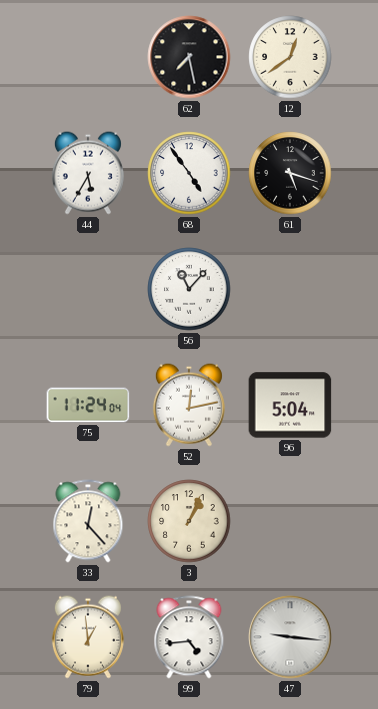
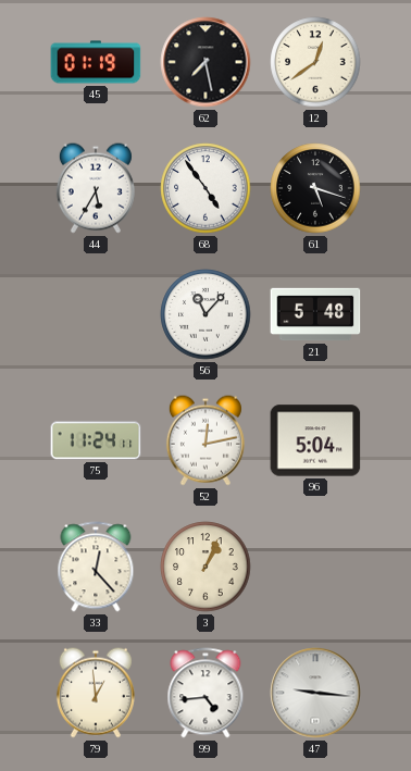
45: none -> 01:19
21: none -> 5:48
75: 11:24:04 -> 11:24:11
